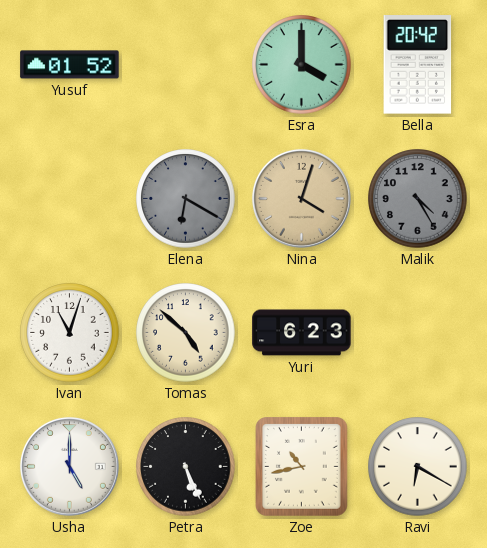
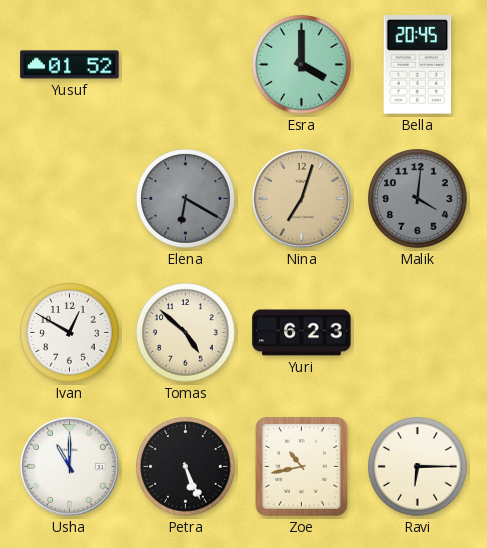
Bella: 20:42 -> 20:45
Nina: 4:03 -> 7:03
Malik: 4:25 -> 4:01
Ivan: 11:03 -> 12:50
Usha: 5:00 -> 11:00
Ravi: 6:20 -> 6:15
